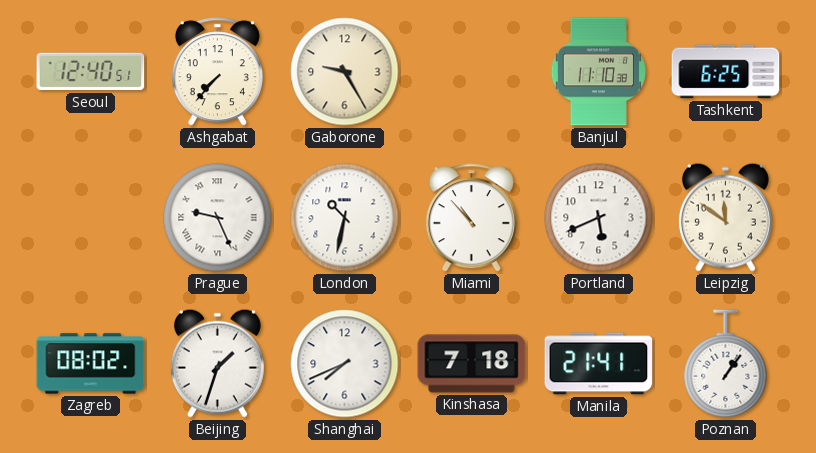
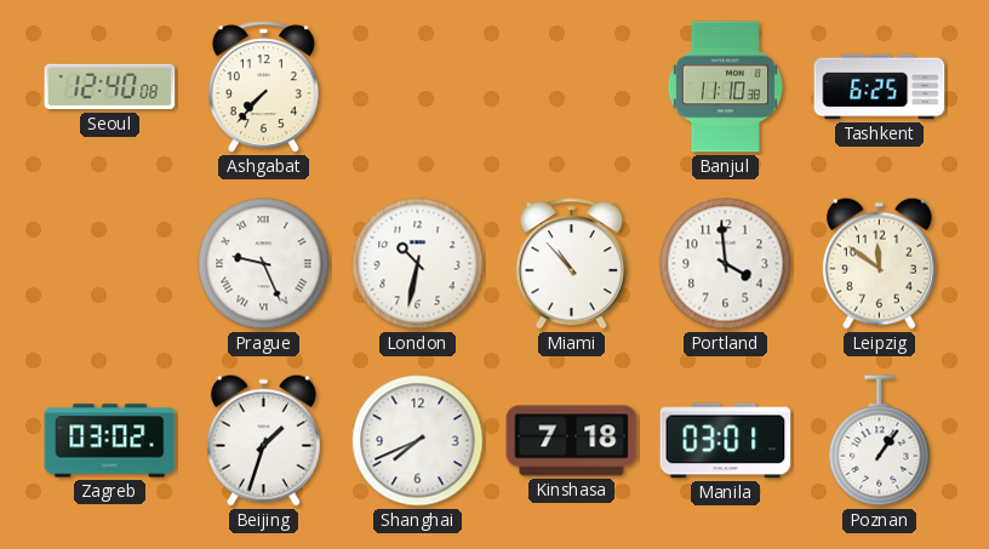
Seoul: 12:40:51 -> 12:40:08
Gaborone: 9:25 -> none
Portland: 5:41 -> 3:59
Zagreb: 08:02 -> 03:02
Manila: 21:41 -> 03:01
